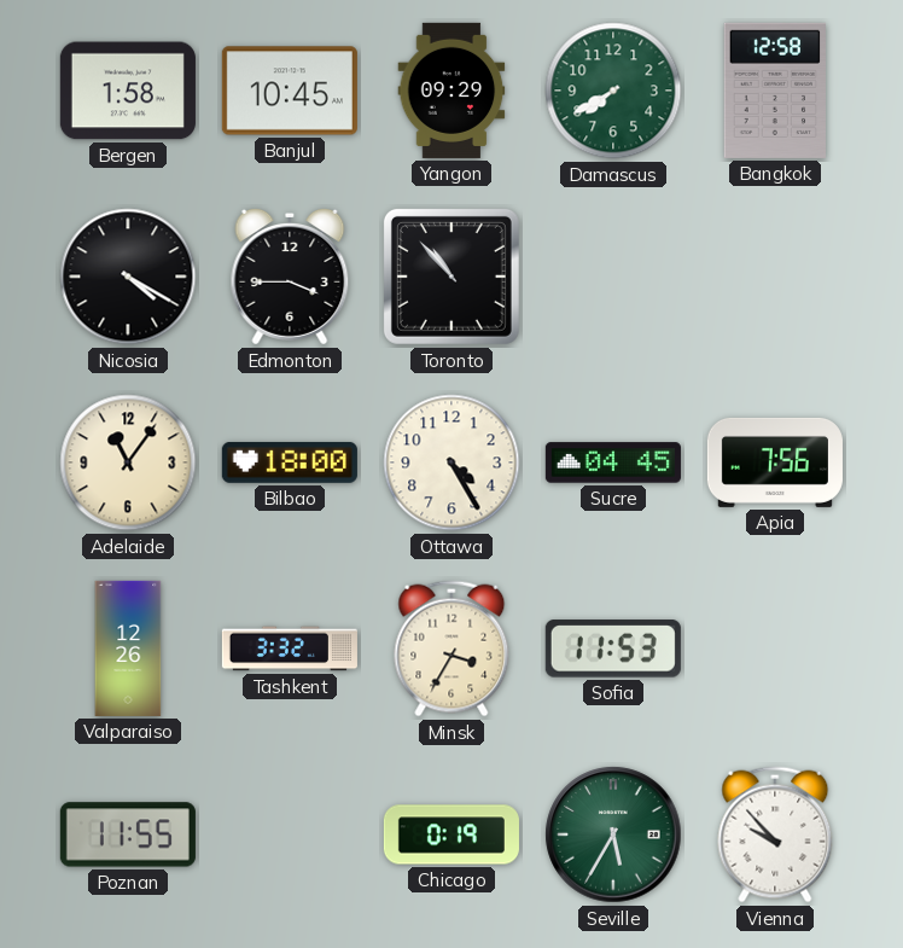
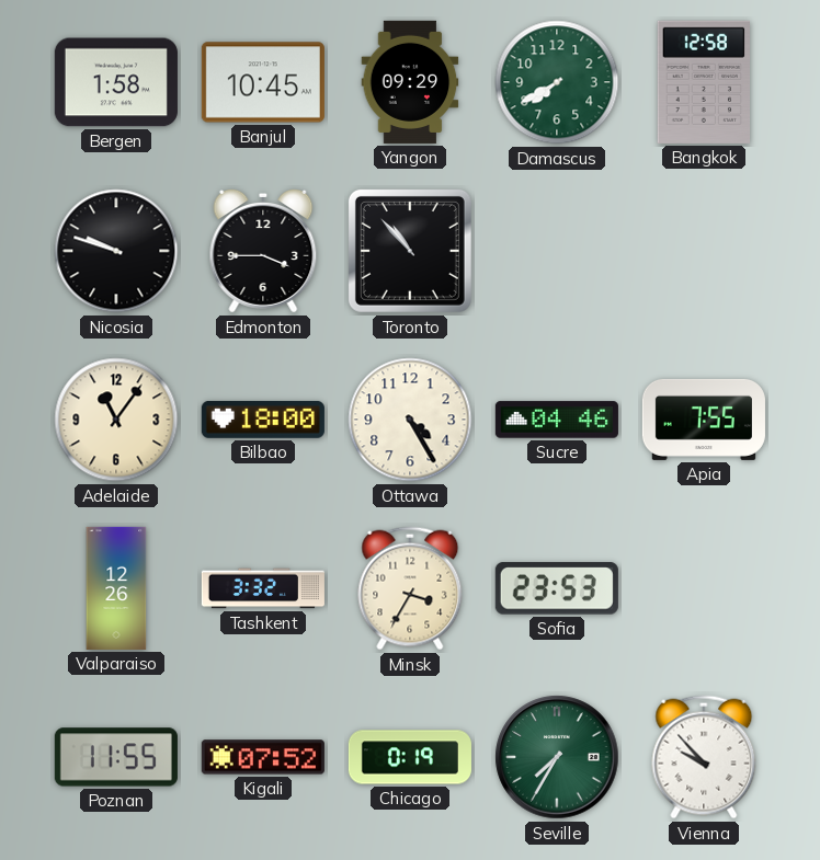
Nicosia: 4:20 -> 9:48
Sucre: 04:45 -> 04:46
Apia: 7:56 -> 7:55
Sofia: 11:53 -> 23:53
Kigali: none -> 07:52
Seville: 5:35 -> 7:35
